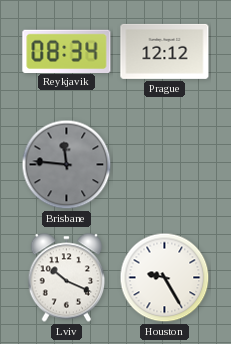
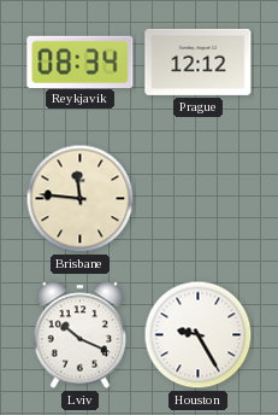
Brisbane dial: grey -> cream
